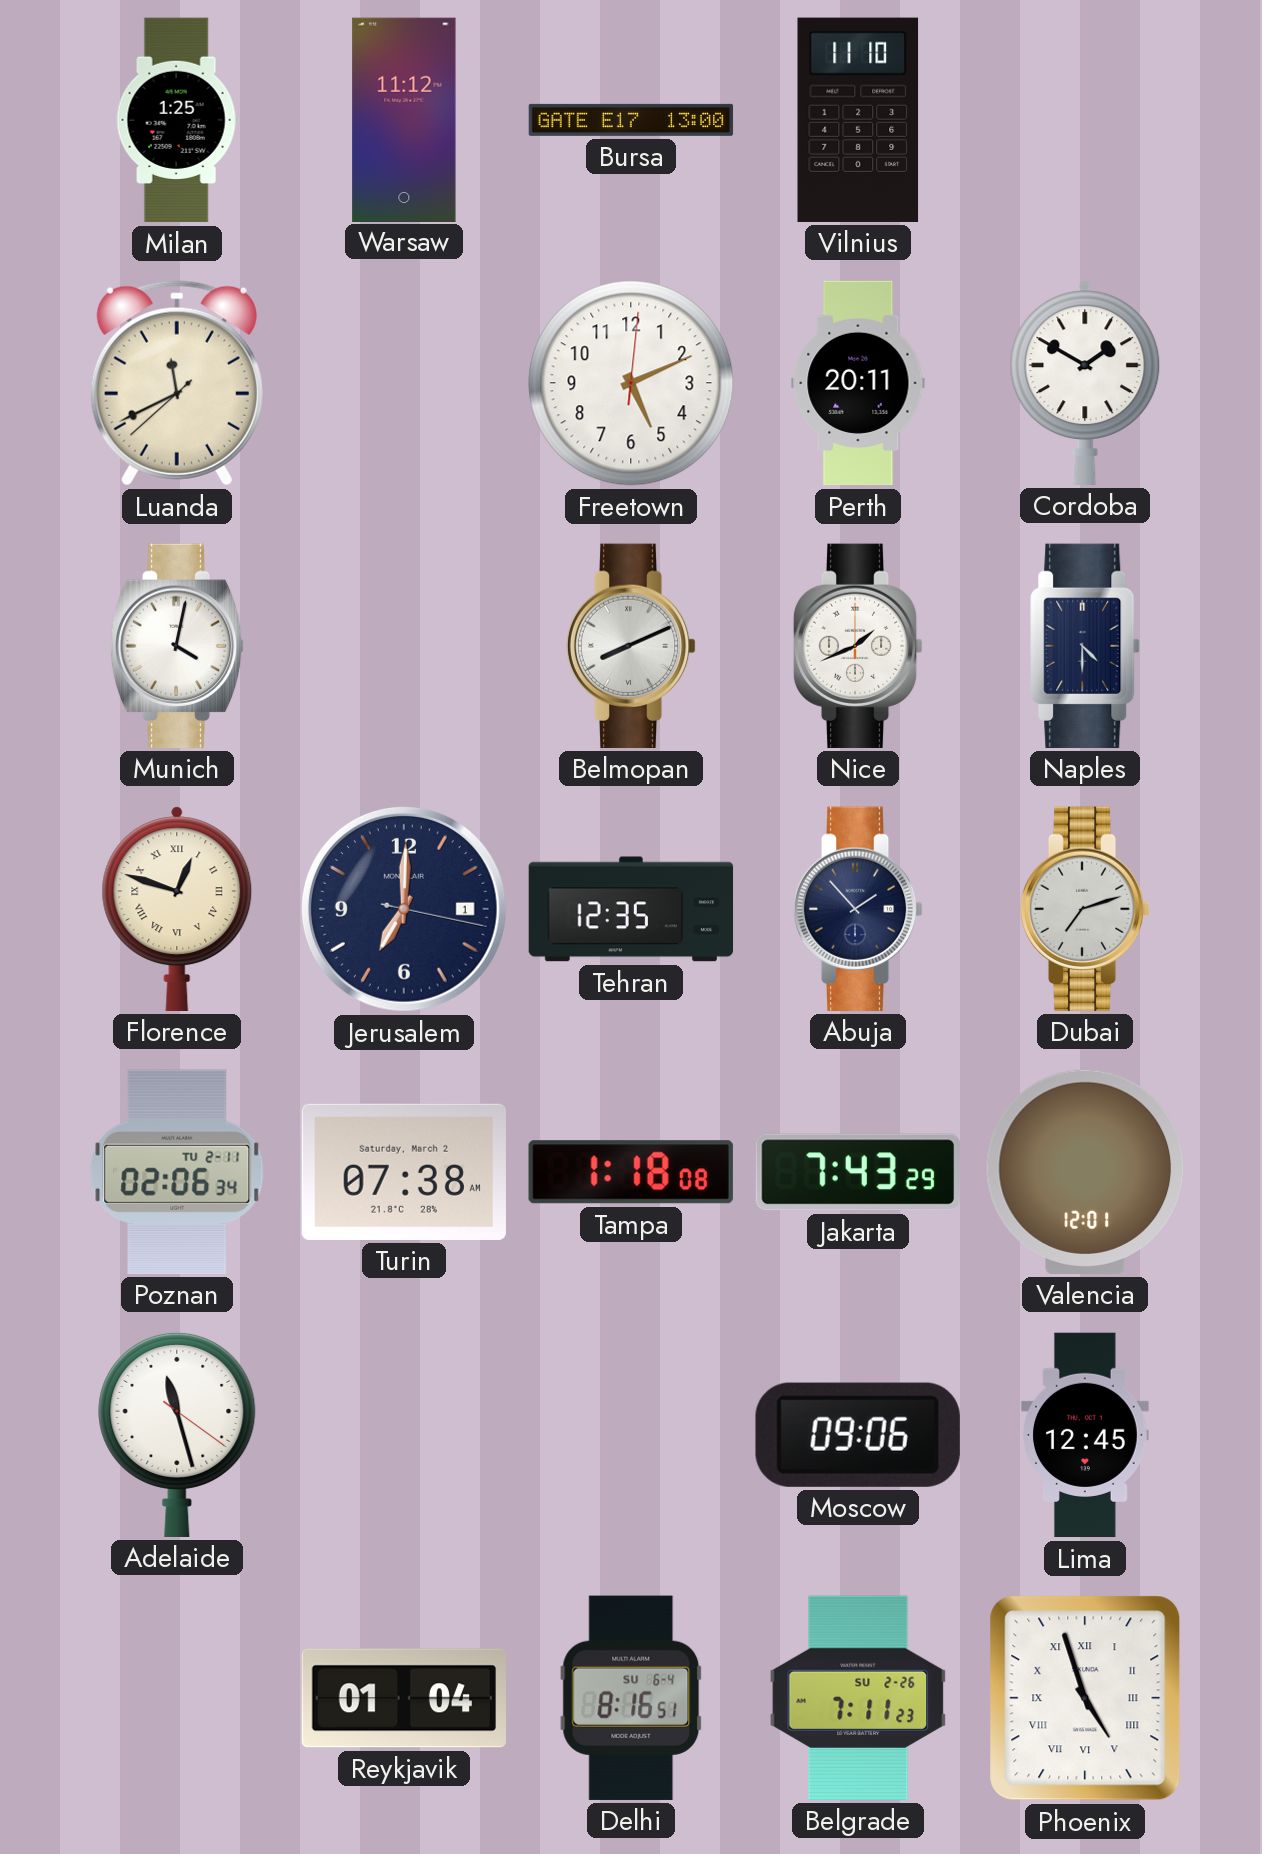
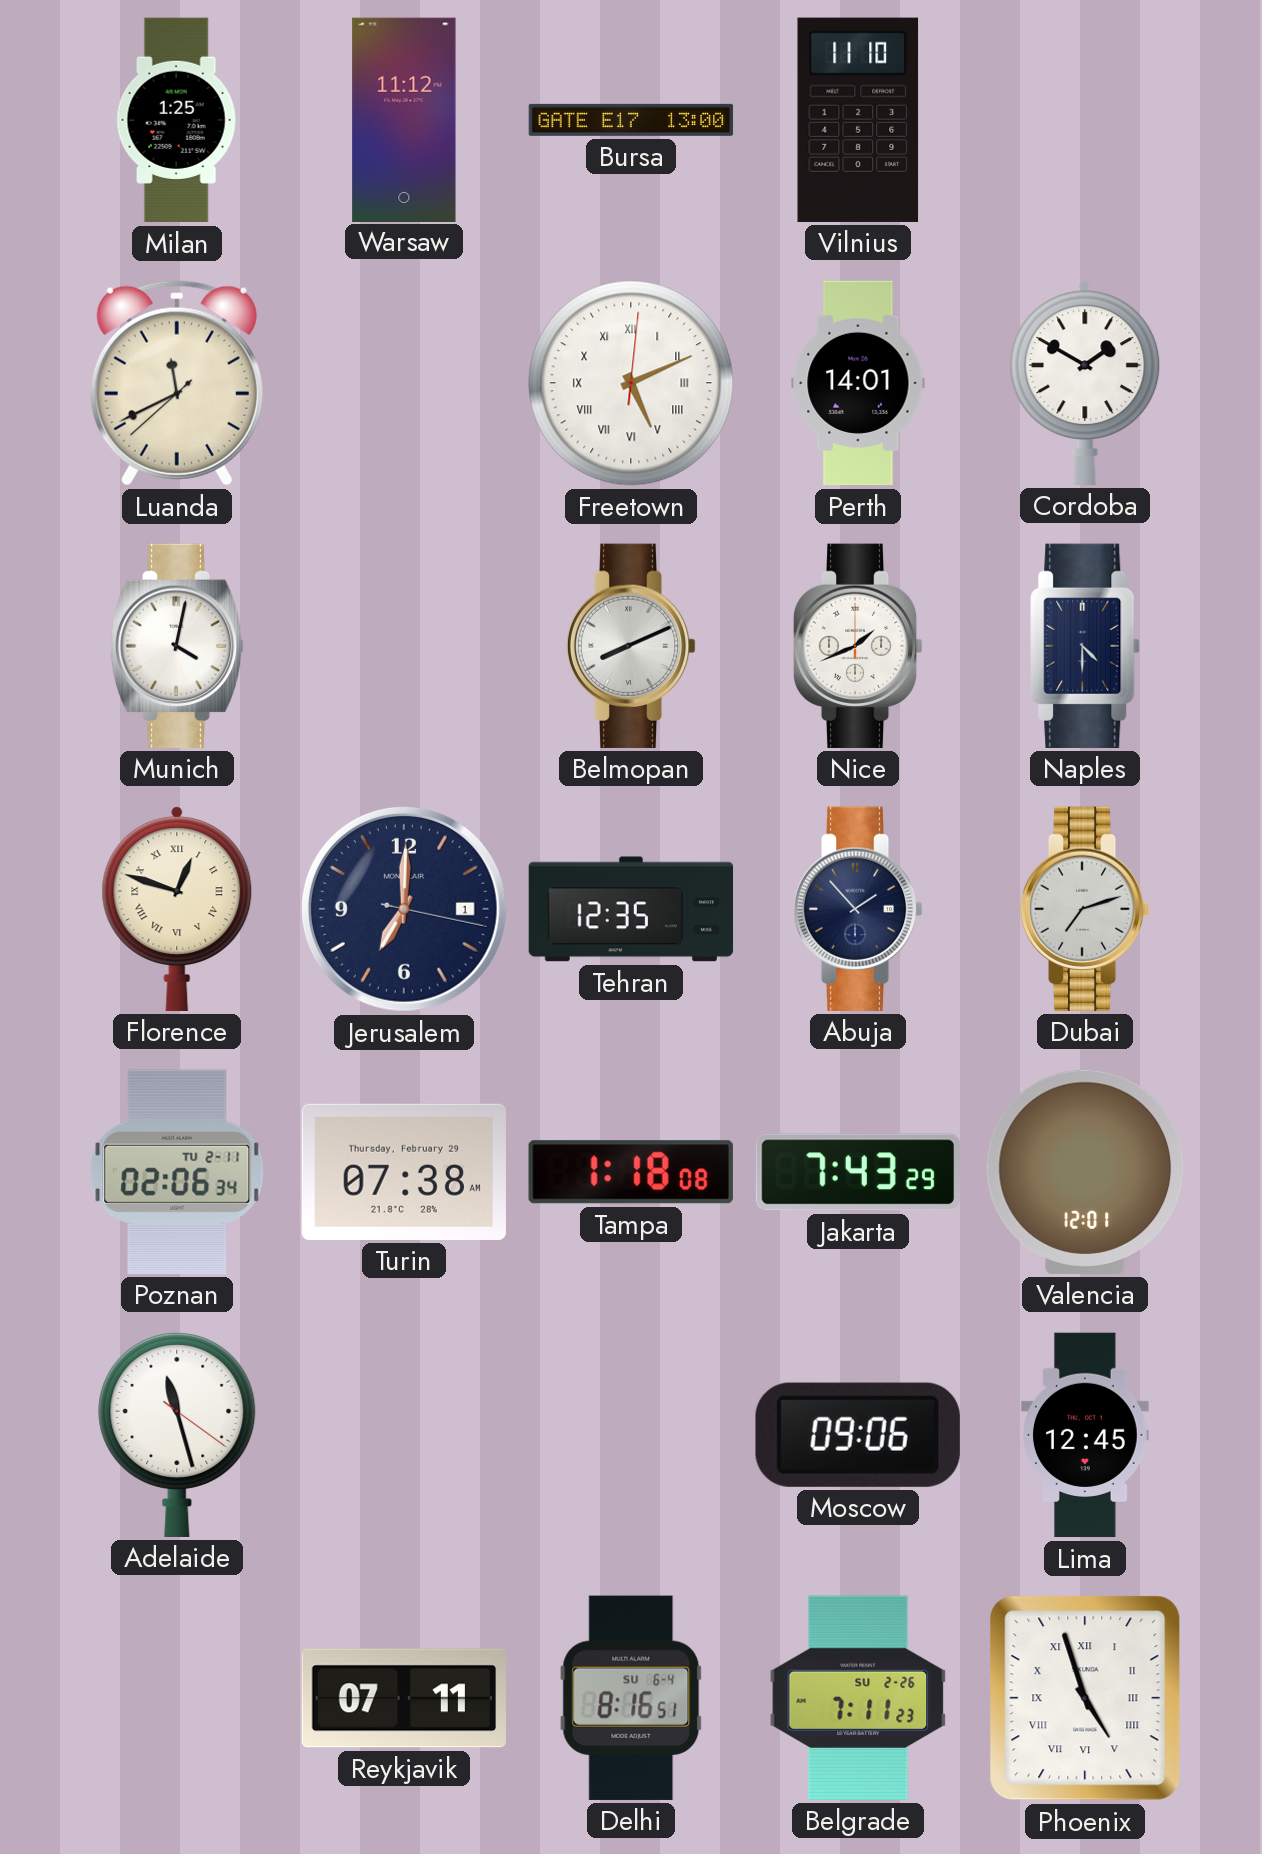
Freetown numerals: Arabic -> Roman
Perth: 20:11 -> 14:01
Turin date: Saturday, March 2 -> Thursday, February 29
Reykjavik: 01:04 -> 07:11
